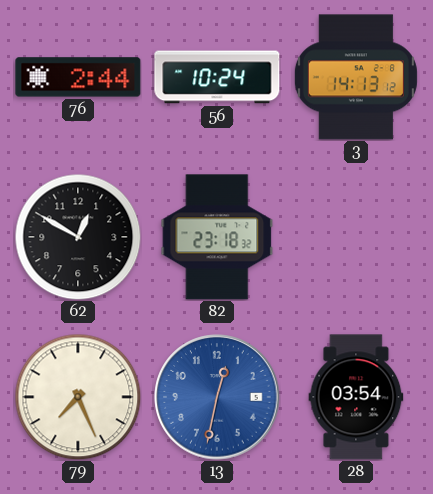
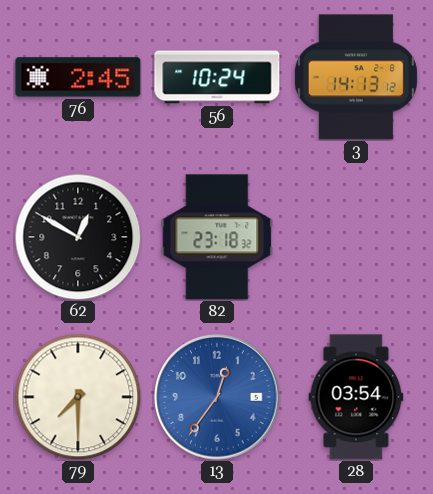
76: 2:44 -> 2:45
79: 7:26 -> 7:30
13: 12:32 -> 12:36
